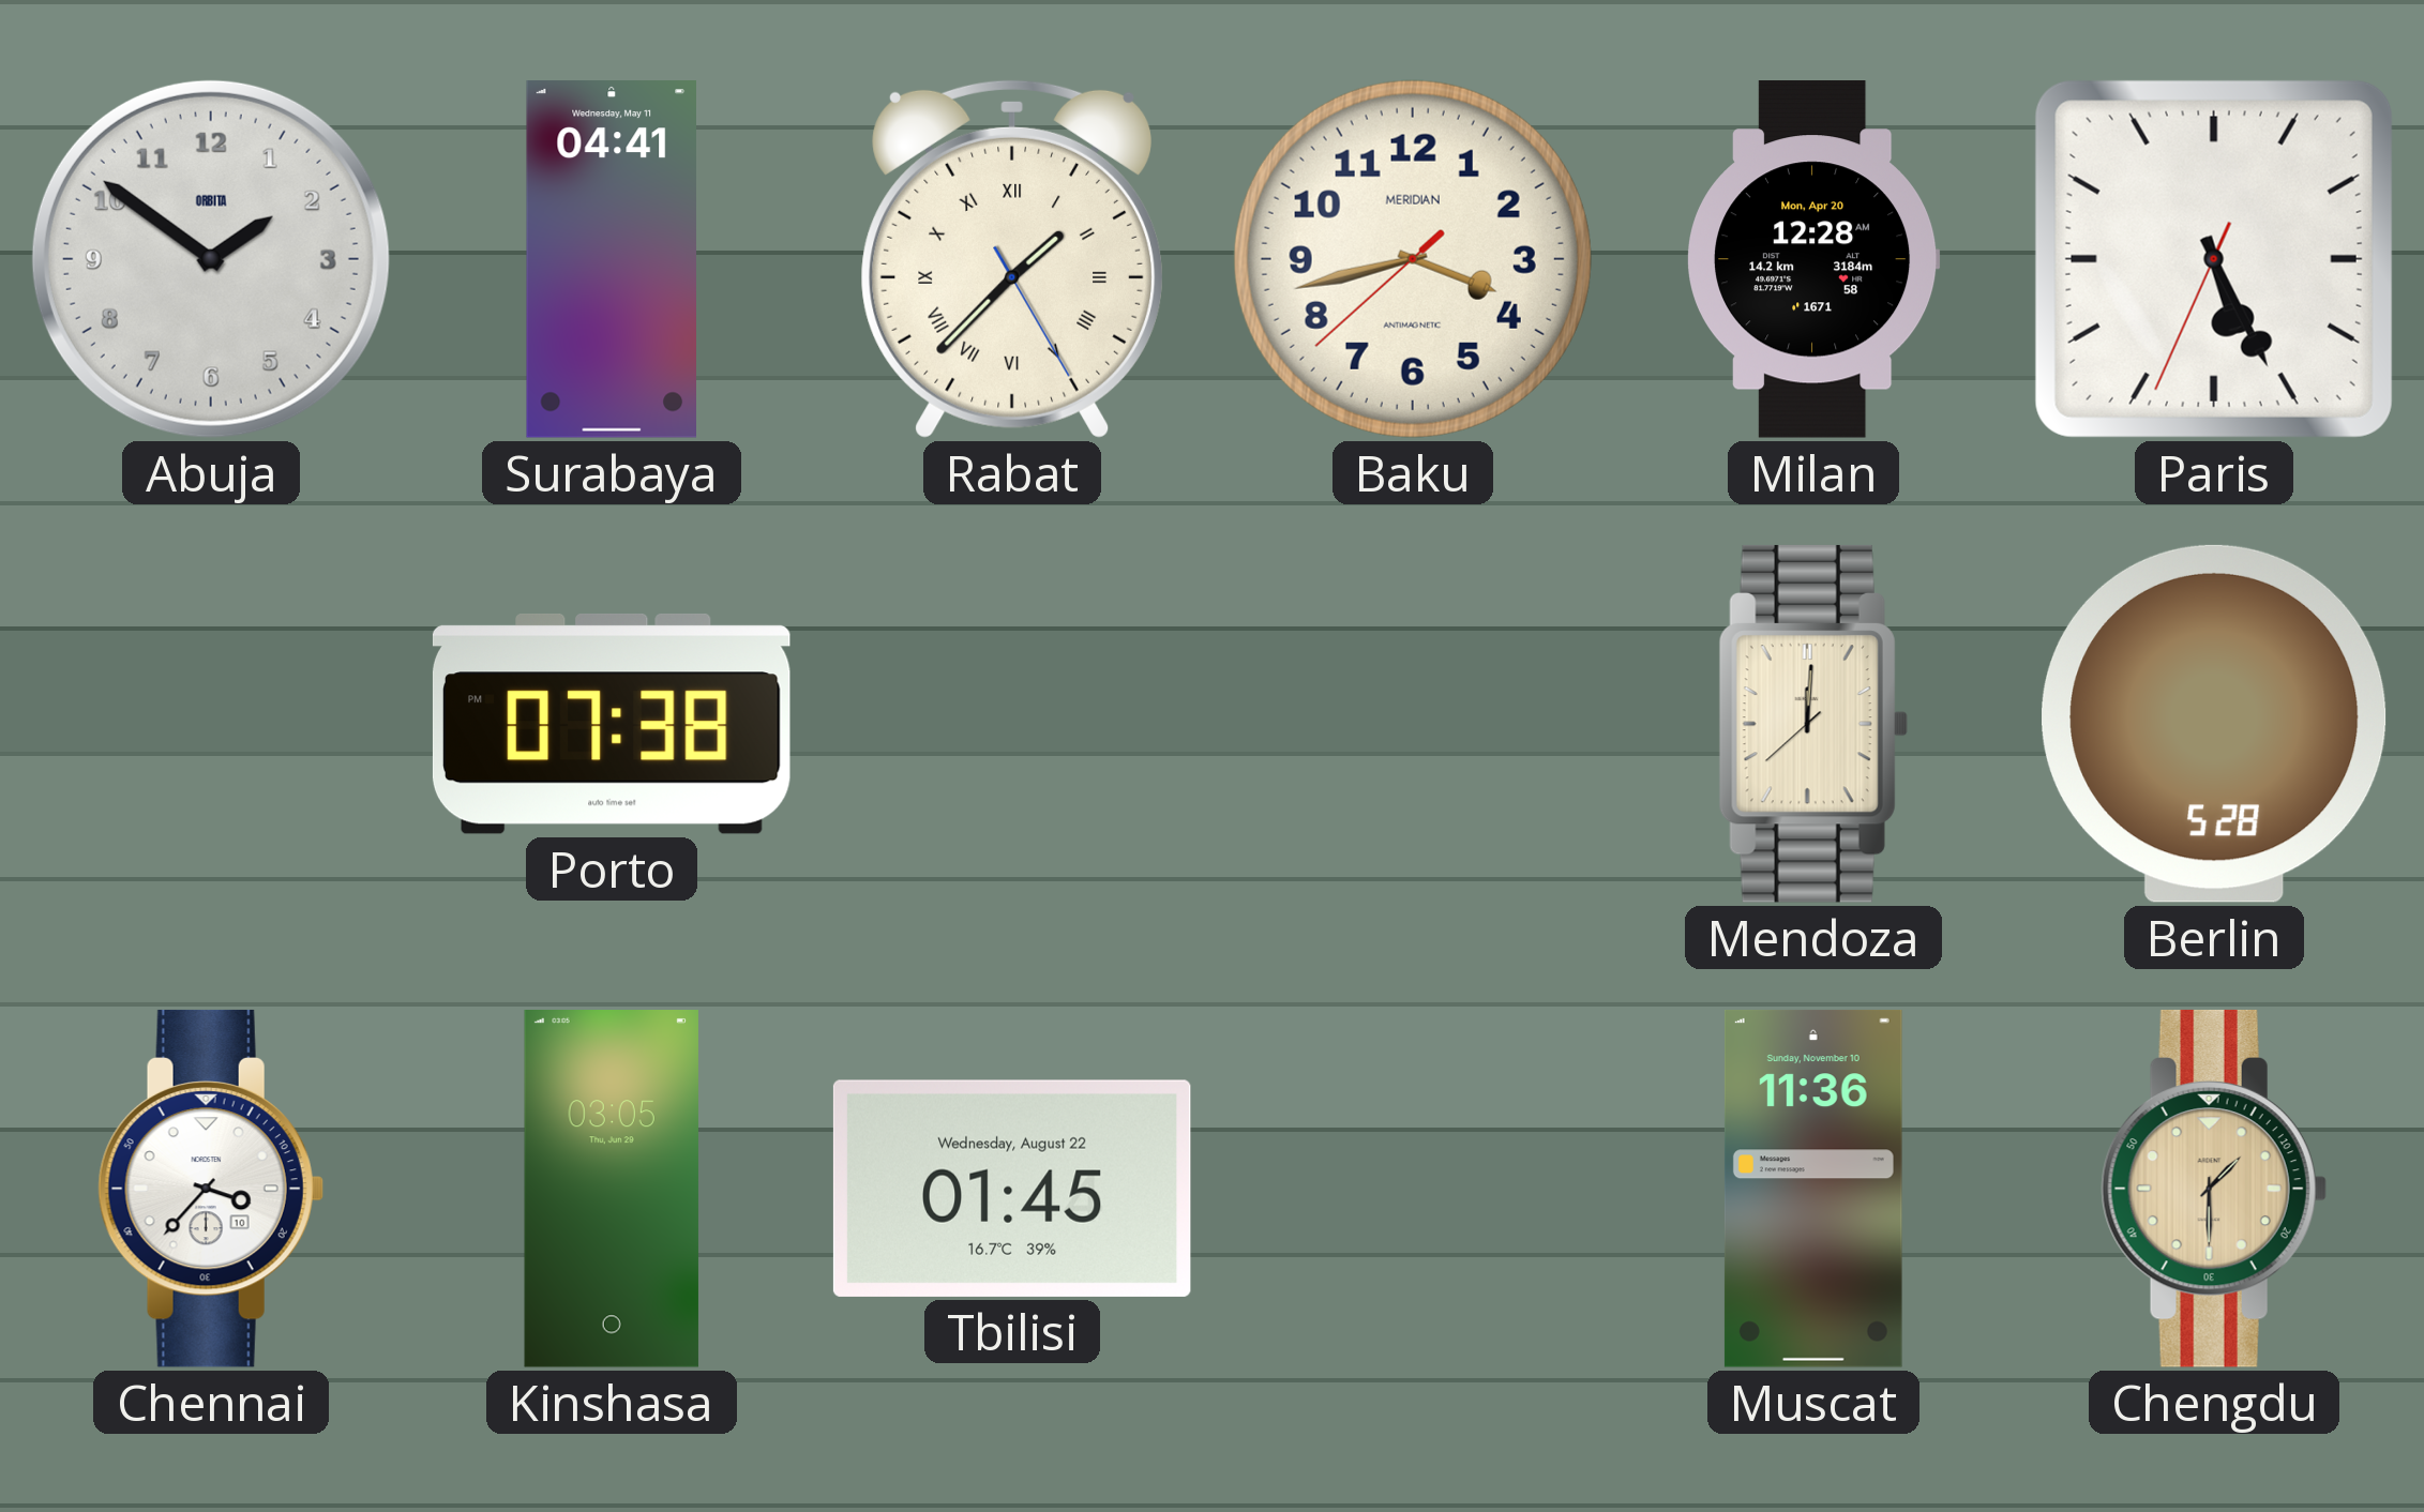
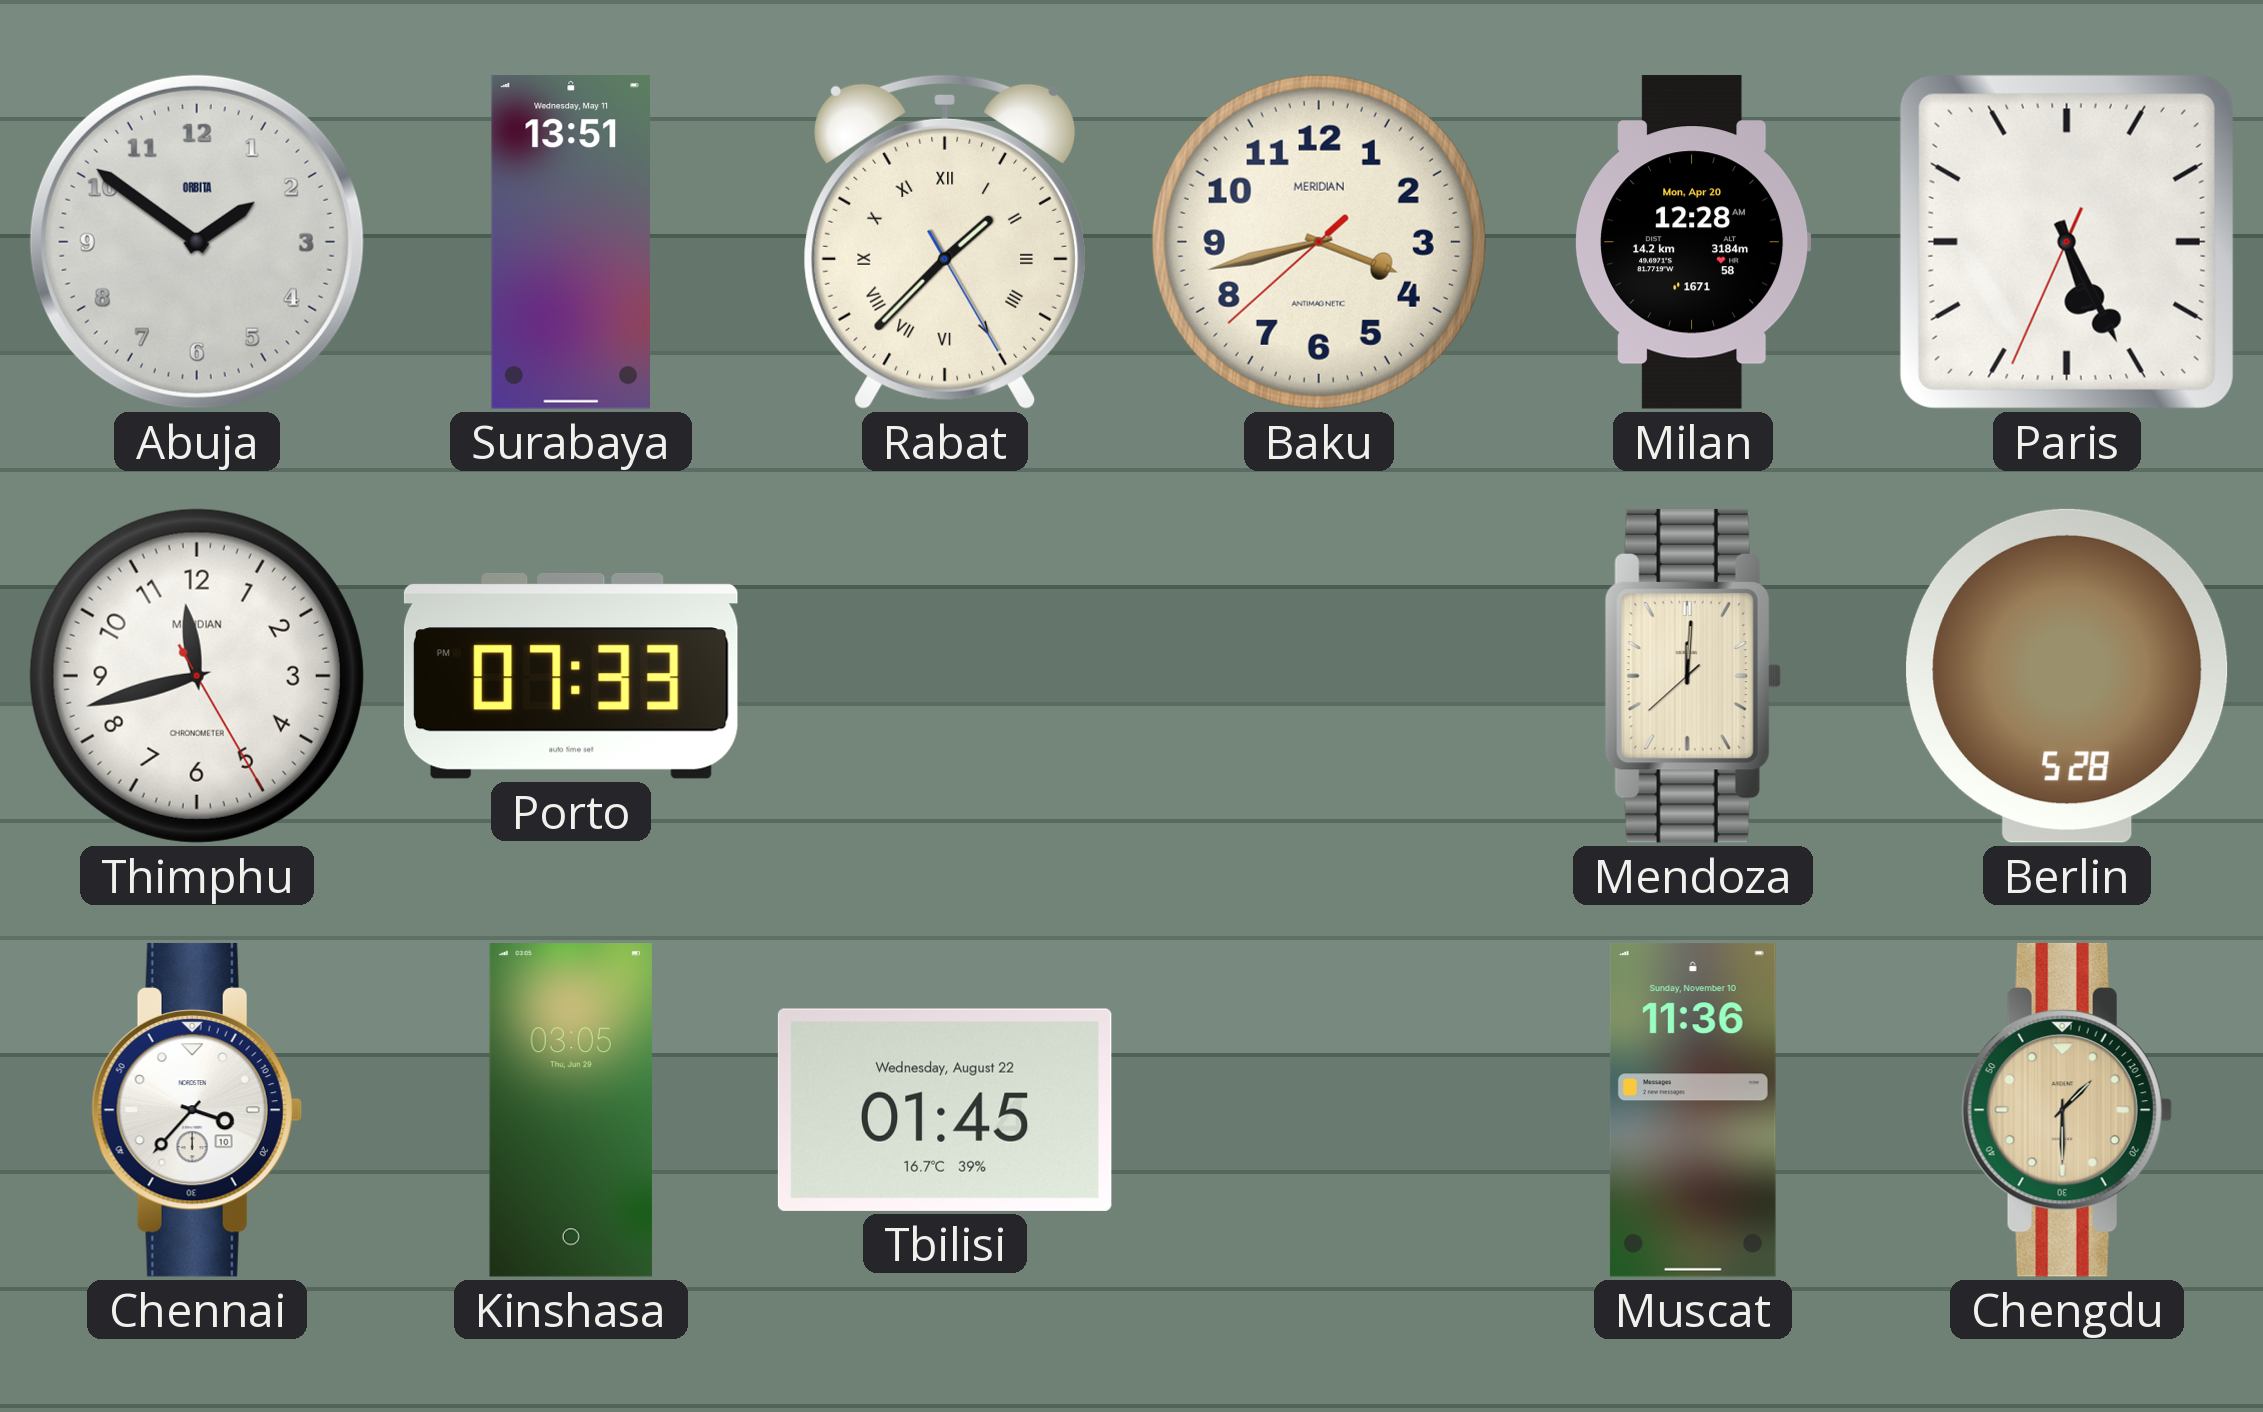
Surabaya: 04:41 -> 13:51
Thimphu: none -> 11:42
Porto: 07:38 -> 07:33
